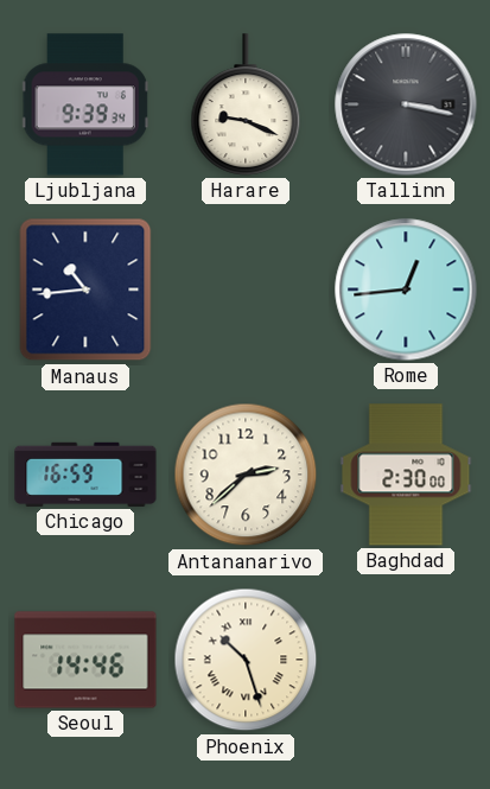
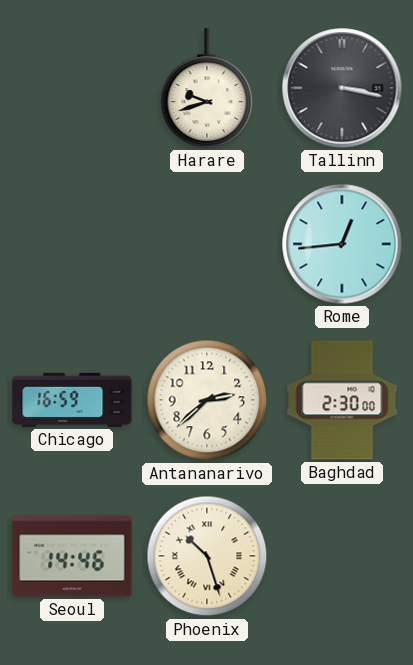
Ljubljana: 9:39 -> none
Harare: 9:19 -> 9:42
Manaus: 10:44 -> none
